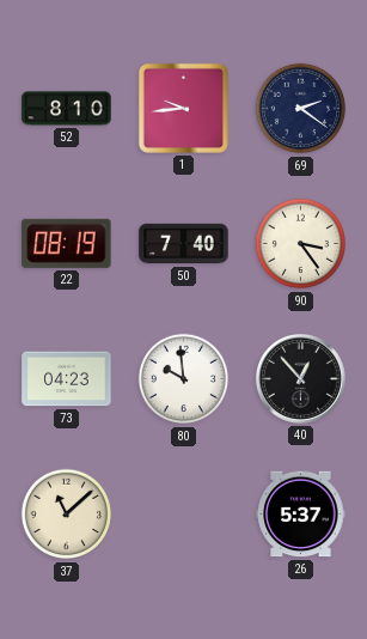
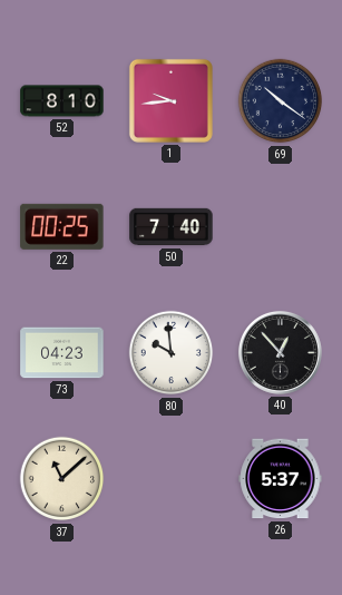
69: 2:21 -> 10:21
22: 08:19 -> 00:25
90: 3:24 -> none
